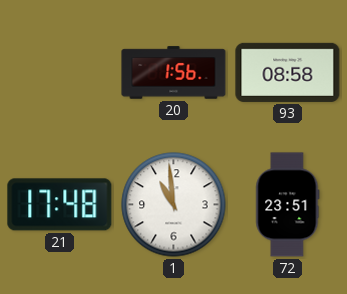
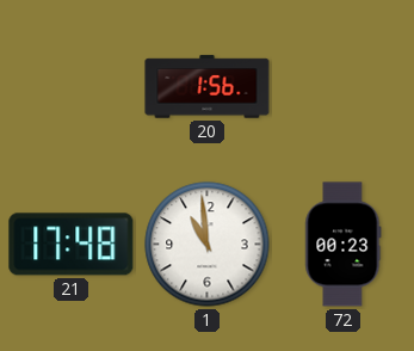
93: 08:58 -> none
72: 23:51 -> 00:23
